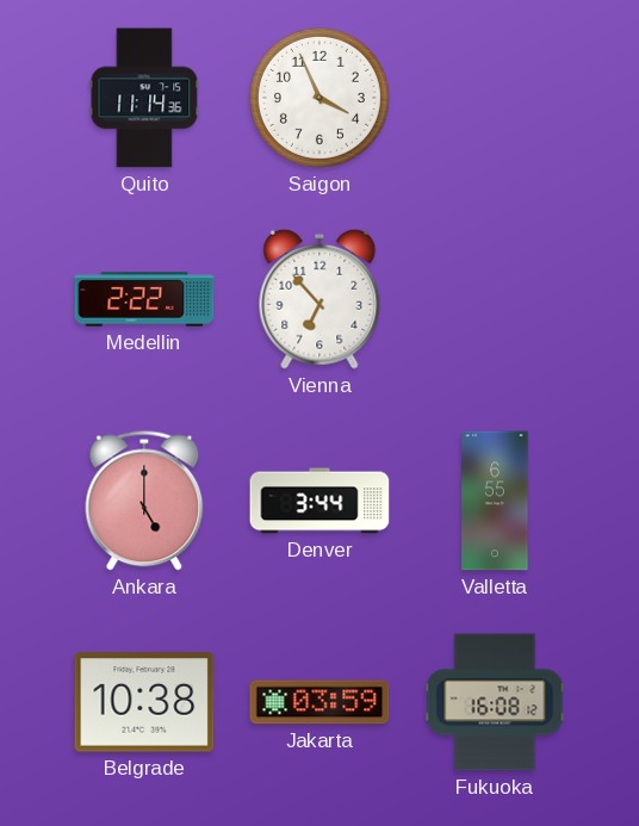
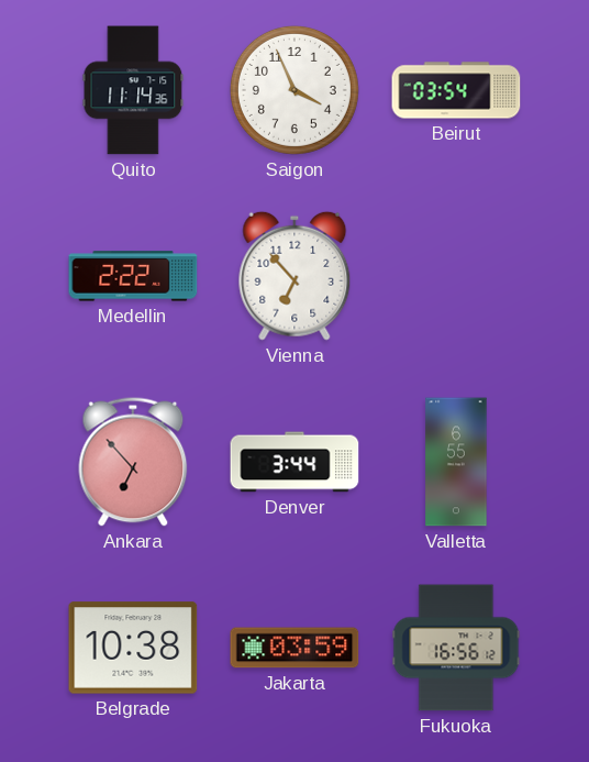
Beirut: none -> 03:54
Ankara: 5:00 -> 6:53
Fukuoka: 16:08 -> 16:56
